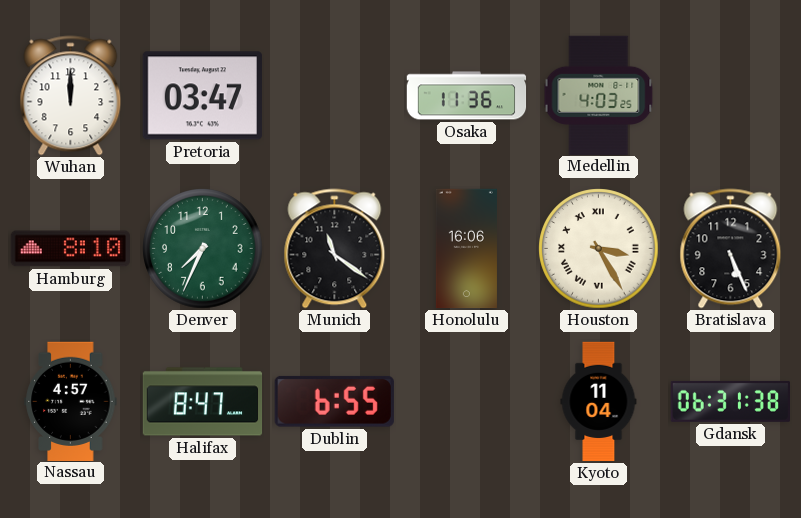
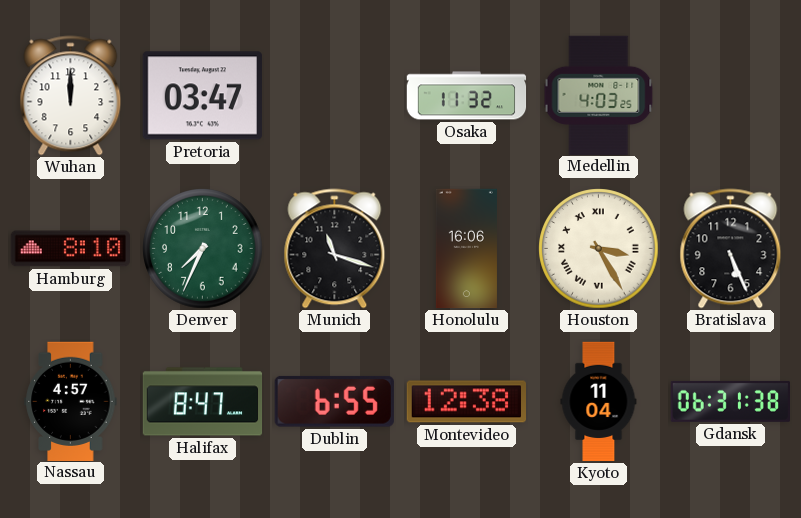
Osaka: 11:36 -> 11:32
Munich: 11:21 -> 11:18
Montevideo: none -> 12:38
